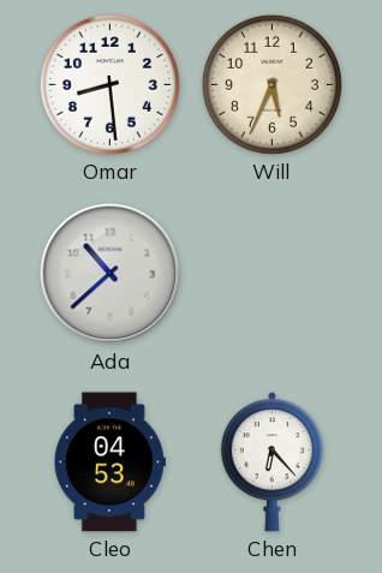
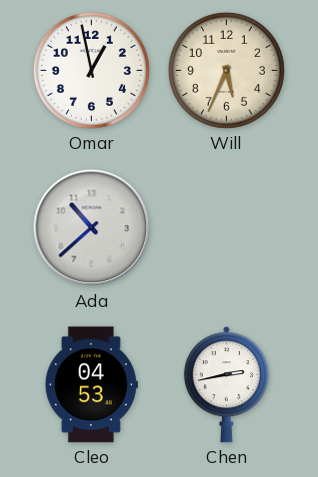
Omar: 8:29 -> 12:58
Chen: 6:23 -> 2:43
